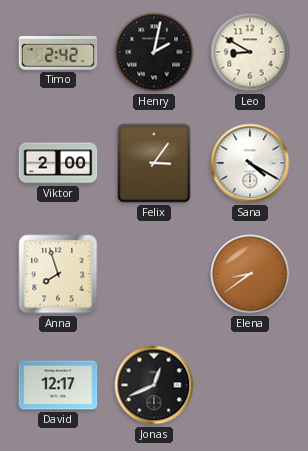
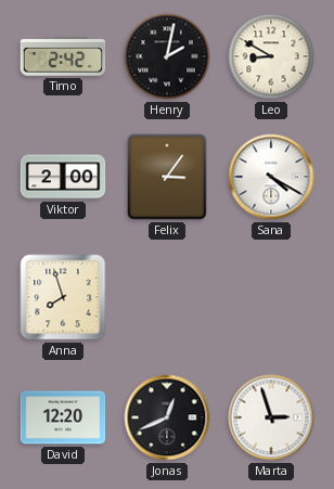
Elena: 8:39 -> none
David: 12:17 -> 12:20
Marta: none -> 2:57
